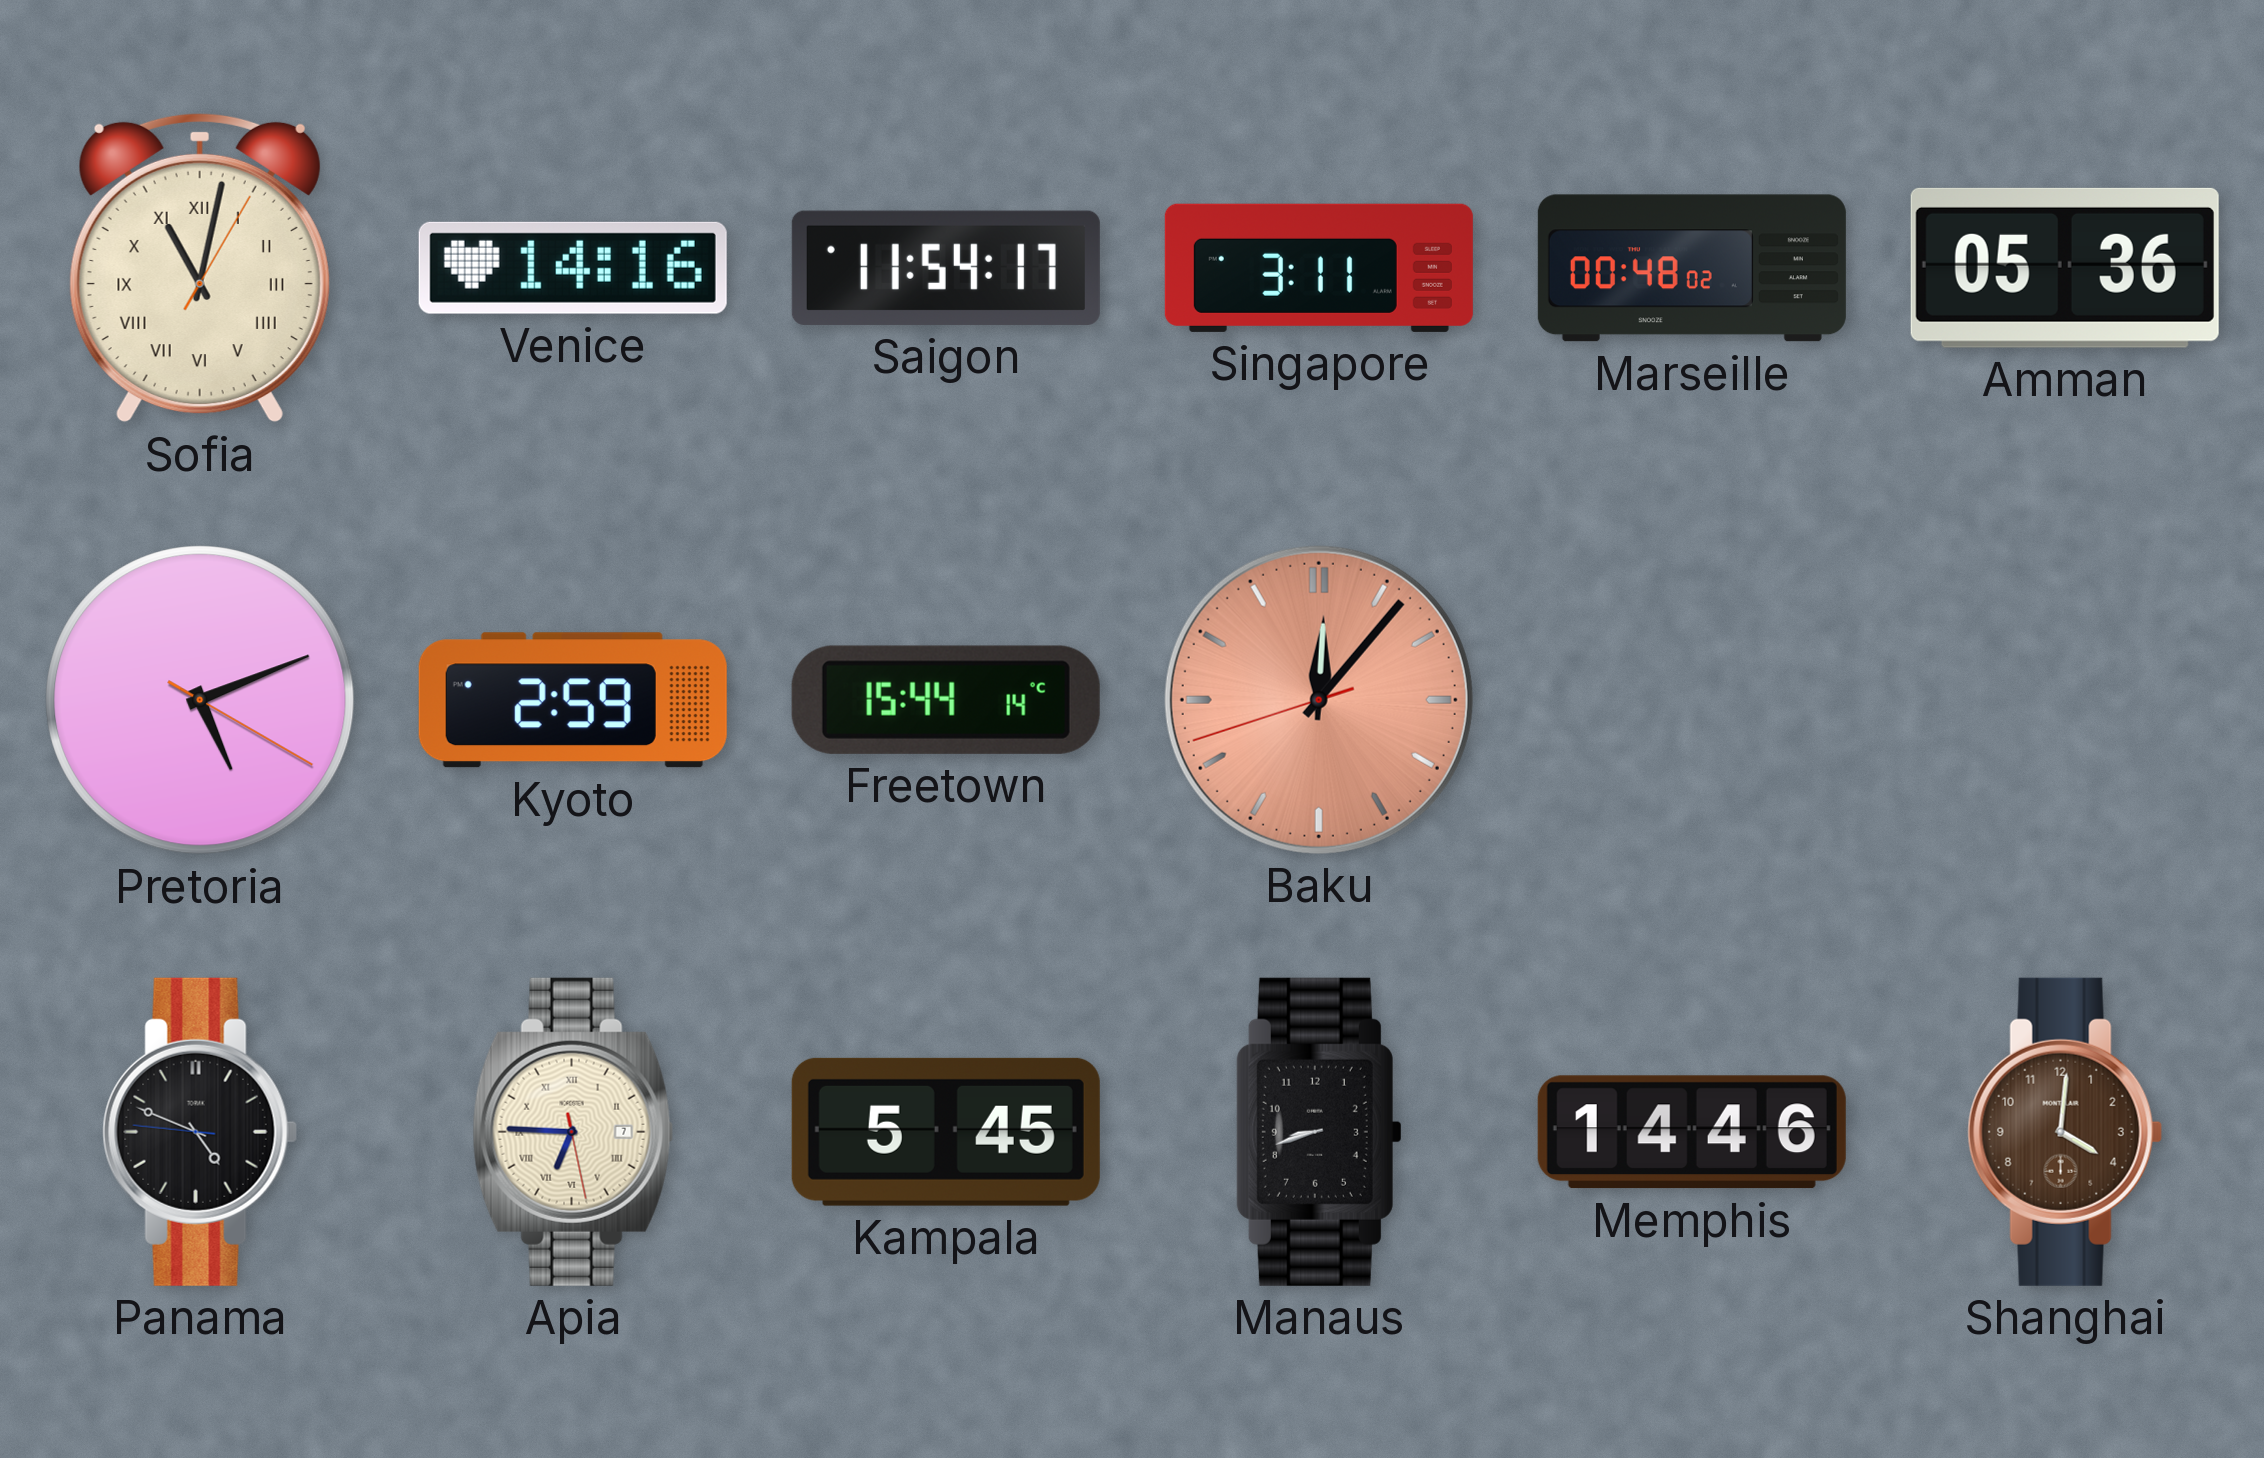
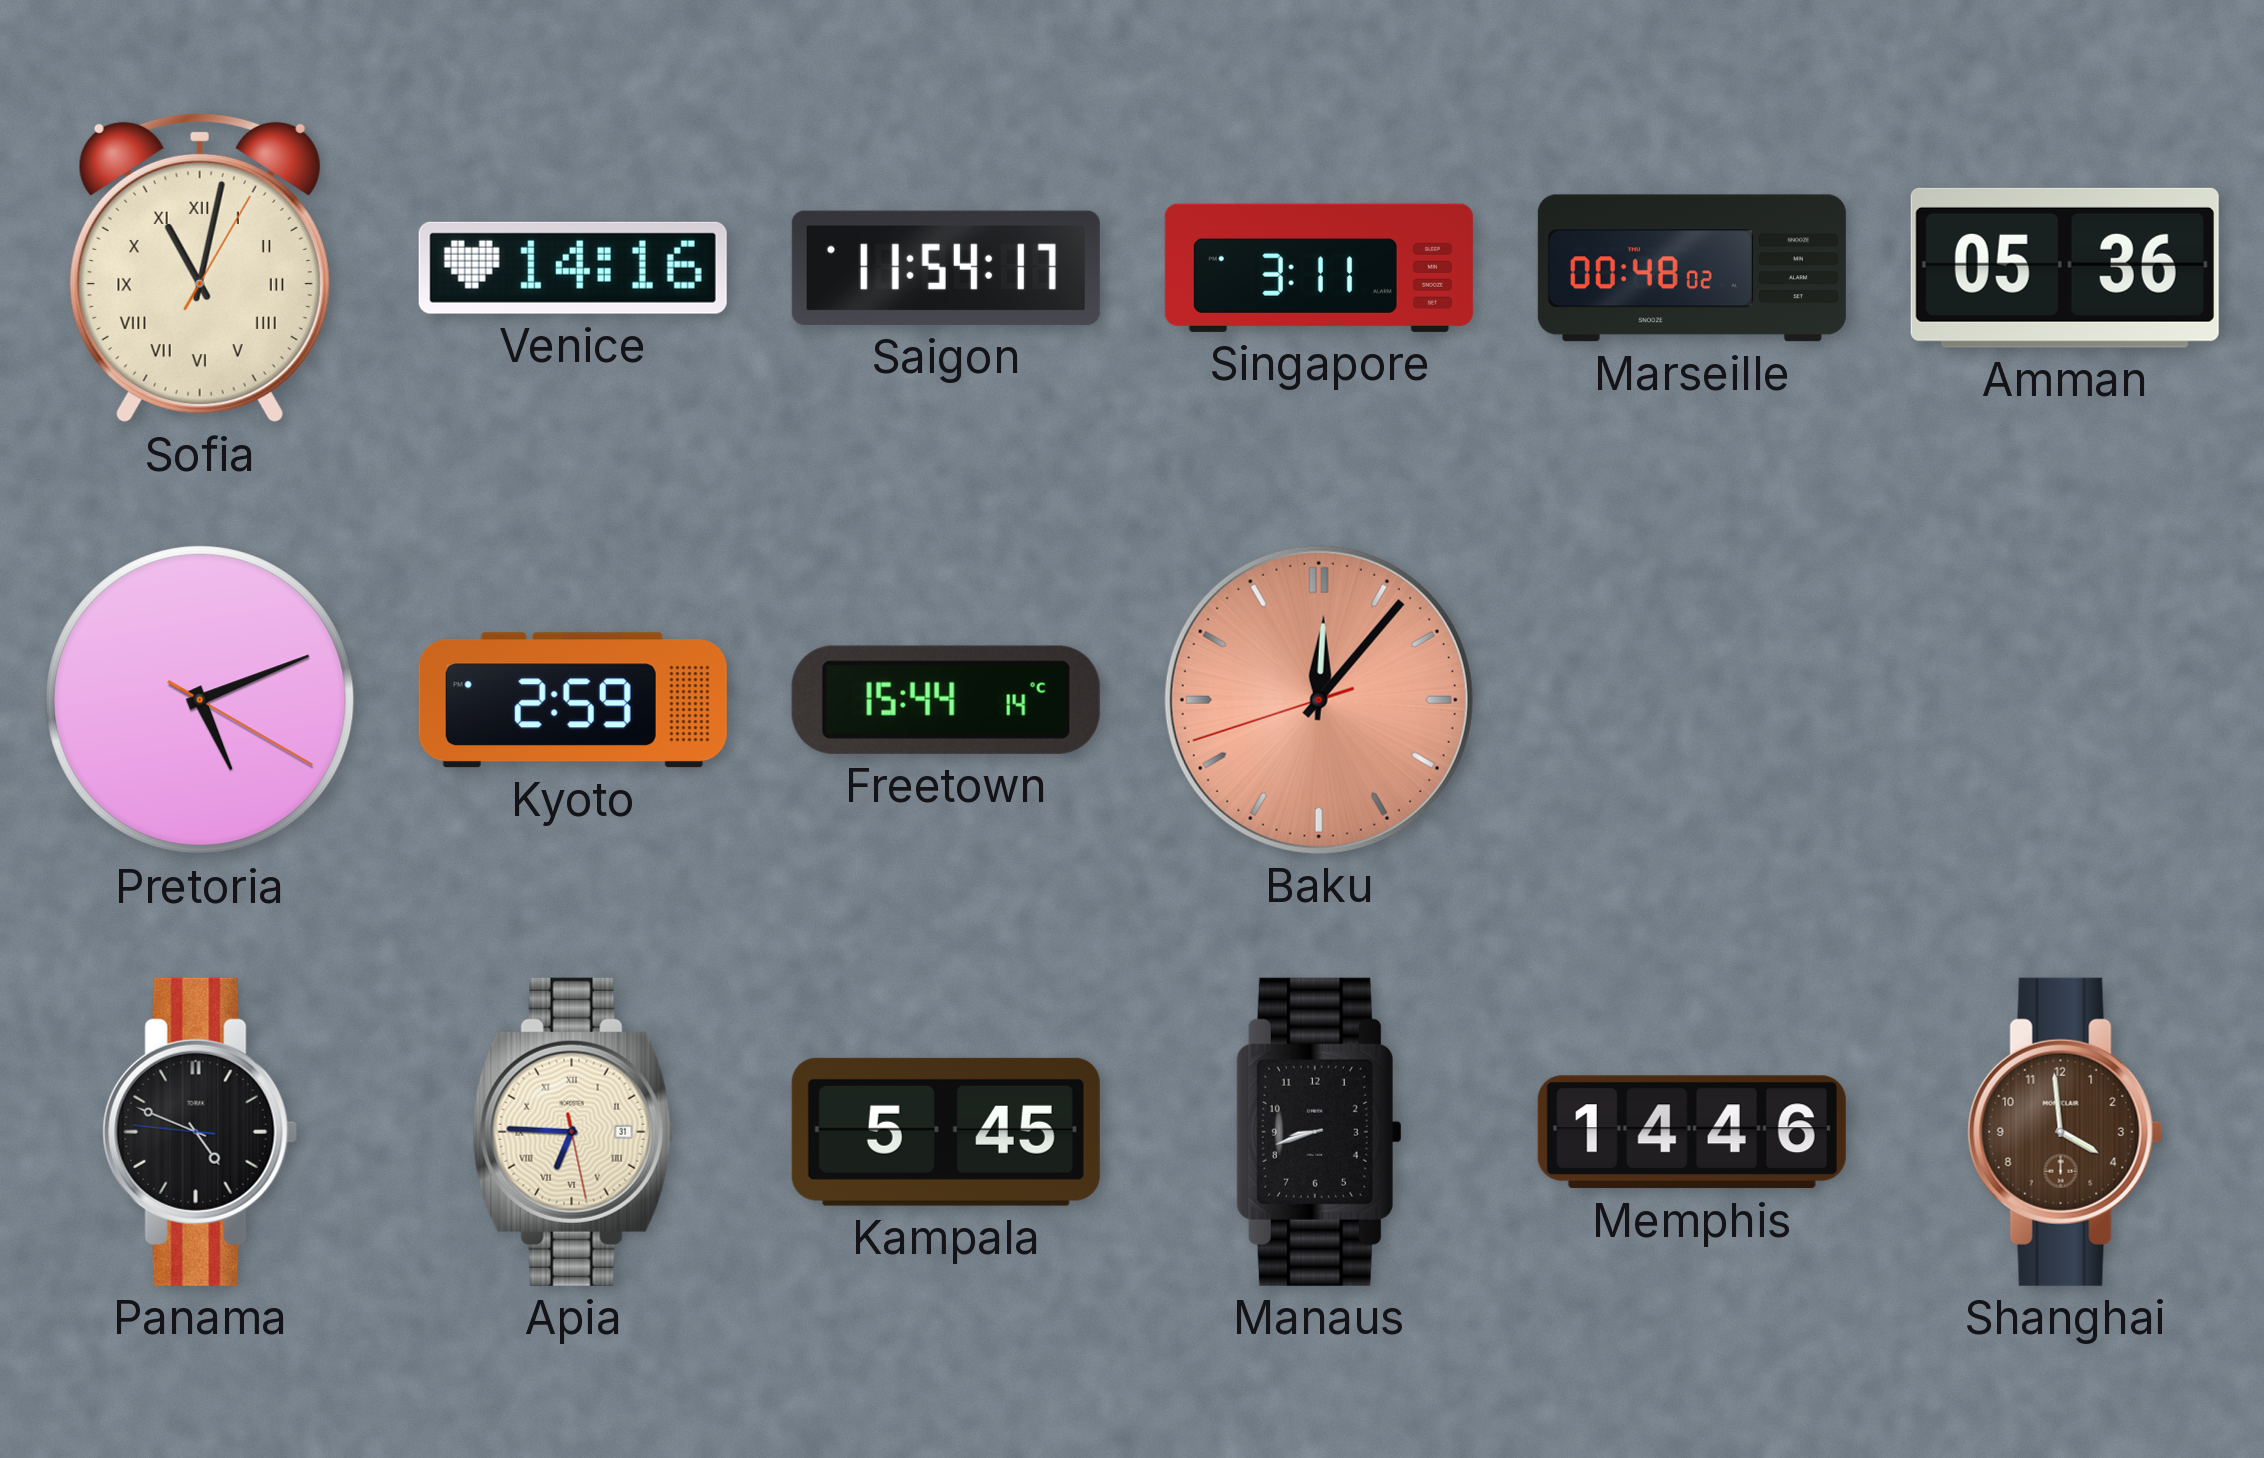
Apia date: 7 -> 31
Shanghai: 4:01 -> 3:59
